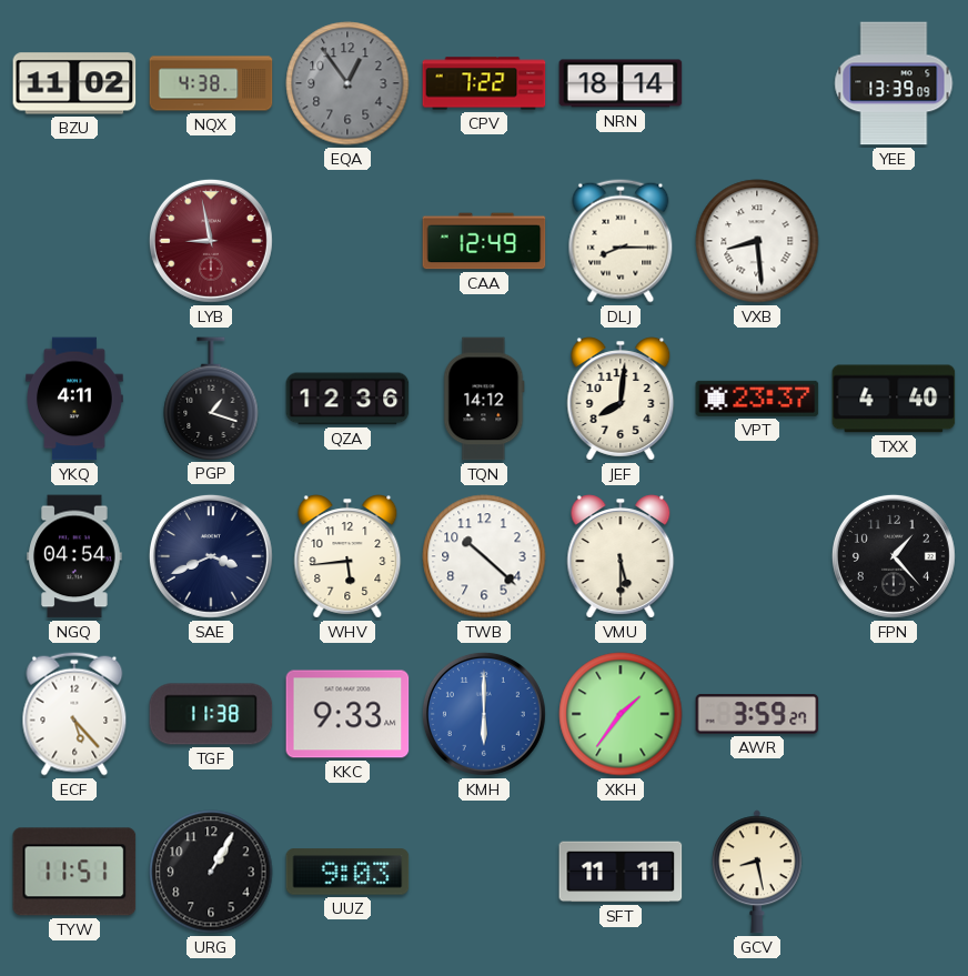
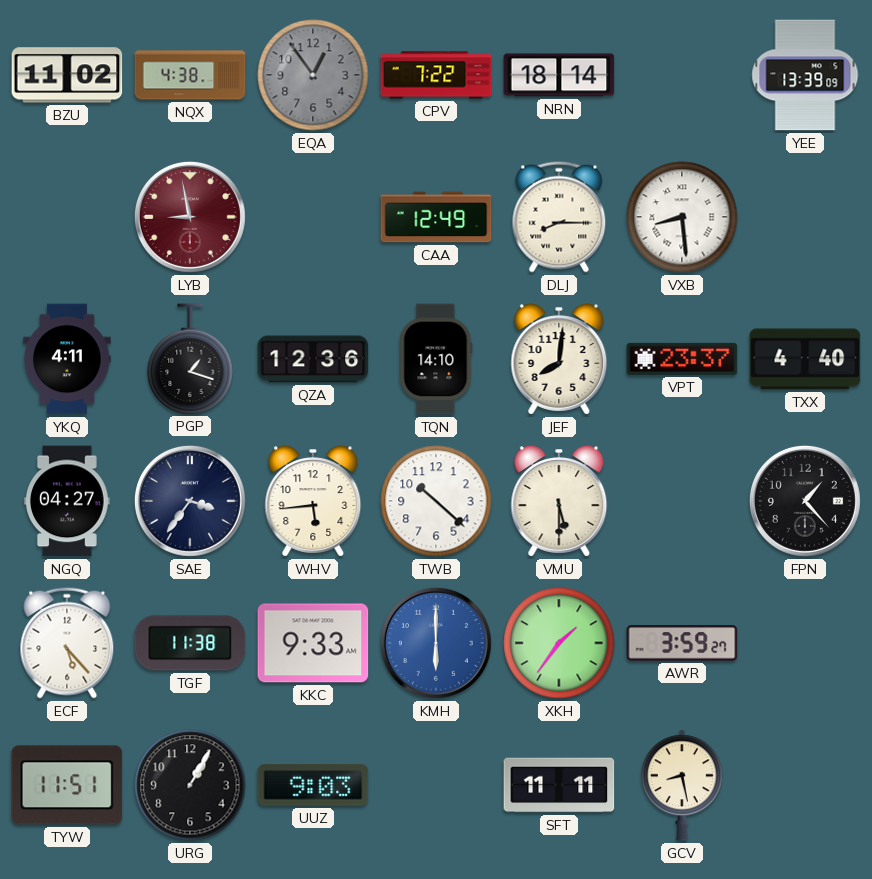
TQN: 14:12 -> 14:10
NGQ: 04:54 -> 04:27
SAE: 3:41 -> 3:36
